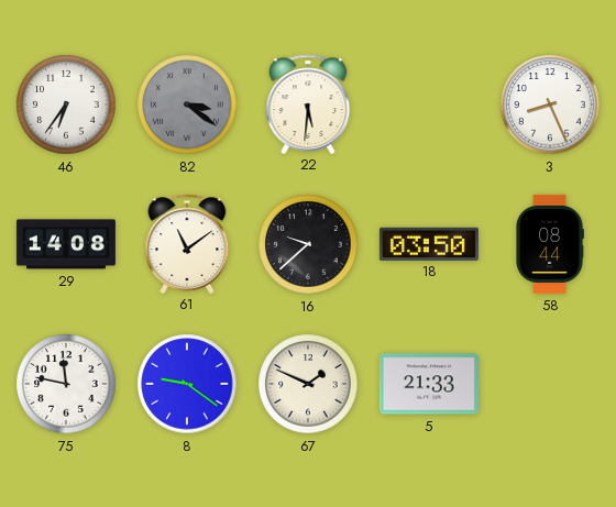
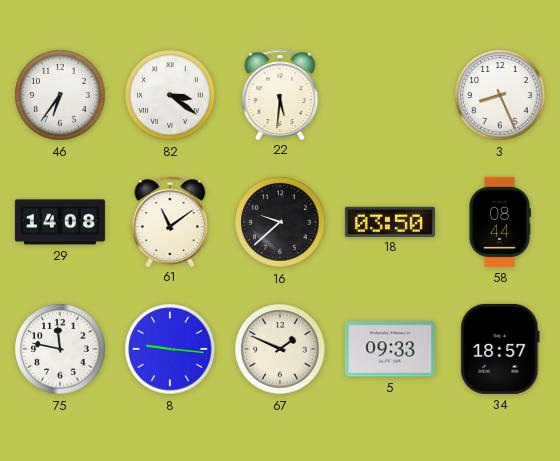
82 dial: grey -> white
8: 9:21 -> 9:16
5: 21:33 -> 09:33
34: none -> 18:57
